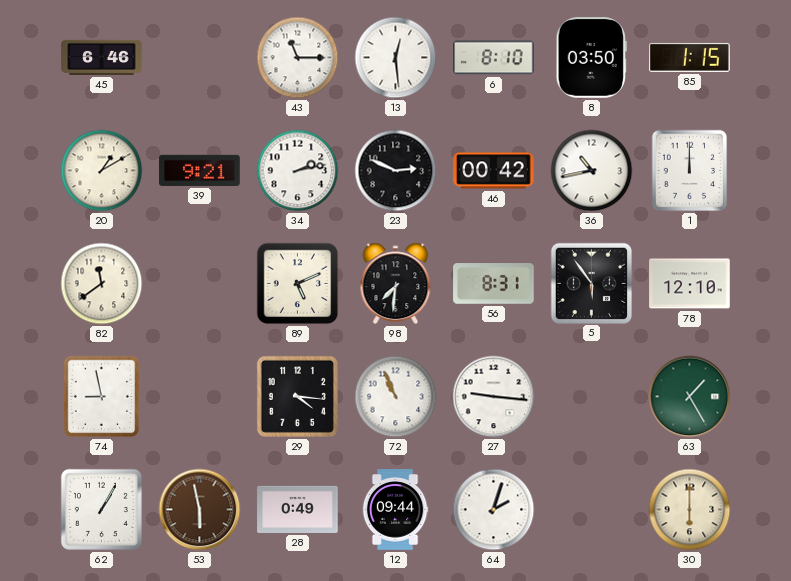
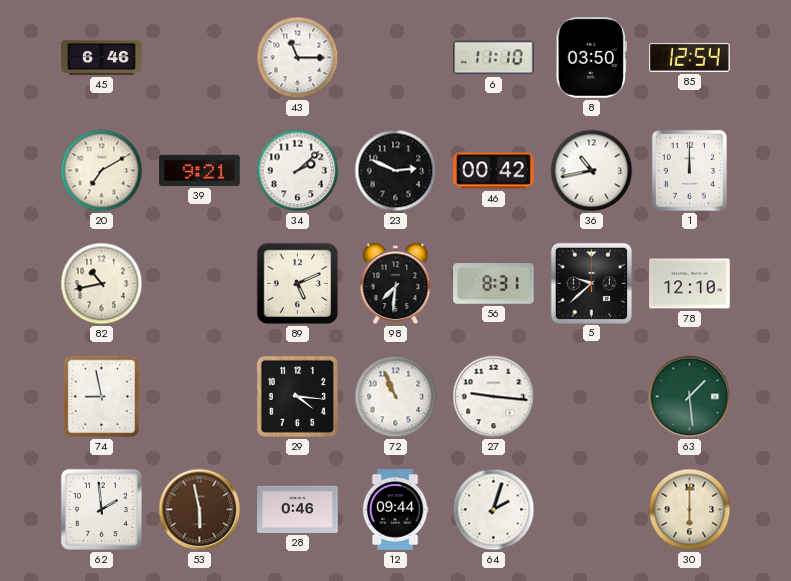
13: 12:29 -> none
6: 8:10 -> 11:10
85: 1:15 -> 12:54
20: 1:10 -> 7:10
34: 2:13 -> 2:08
82: 11:39 -> 10:43
5: 5:54 -> 9:38
63: 1:25 -> 1:29
62: 1:05 -> 1:59
28: 0:49 -> 0:46
